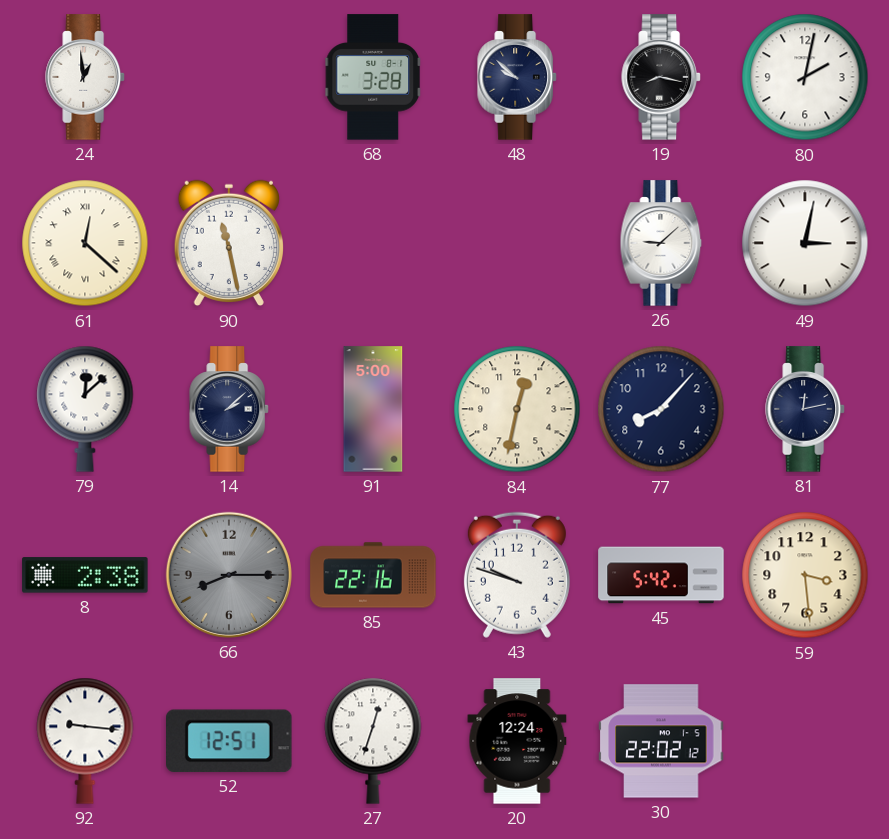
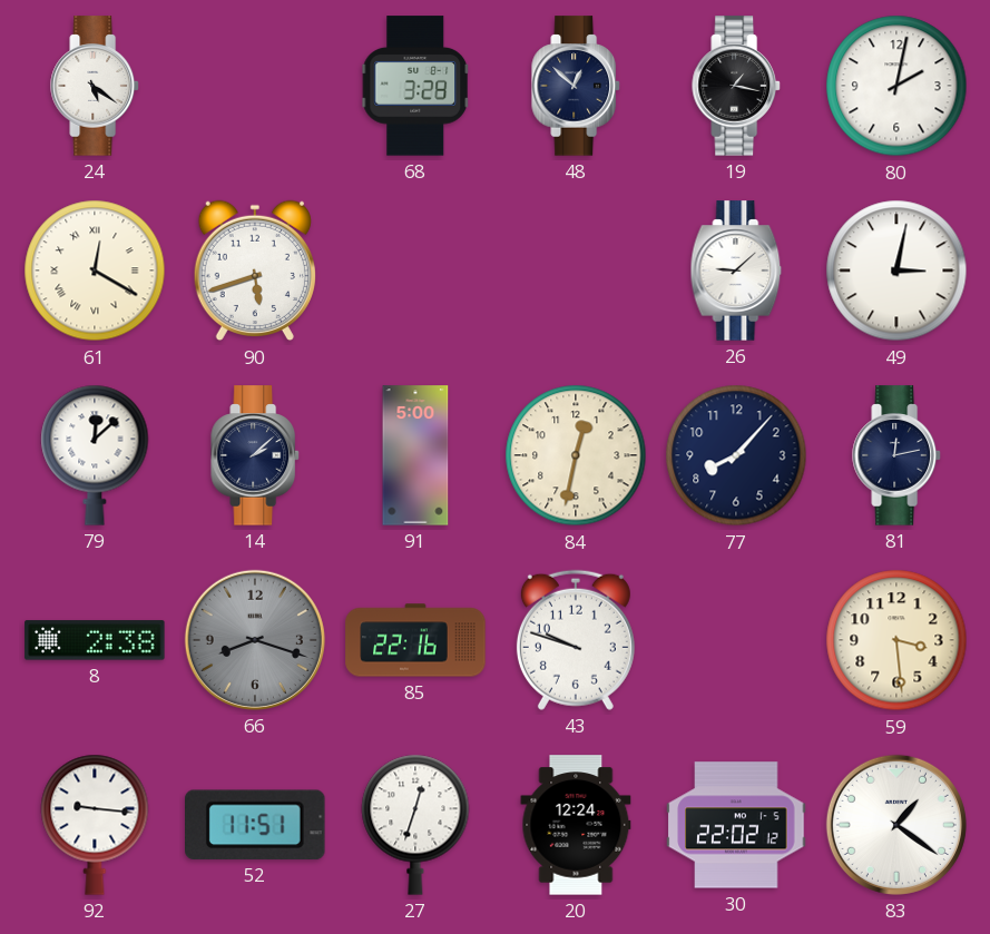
24: 12:59 -> 5:21
48: 9:52 -> 12:52
19: 8:17 -> 1:17
61: 12:22 -> 12:20
90: 11:28 -> 5:42
66: 8:15 -> 8:18
45: 5:42 -> none
52: 12:51 -> 11:51
83: none -> 1:21
